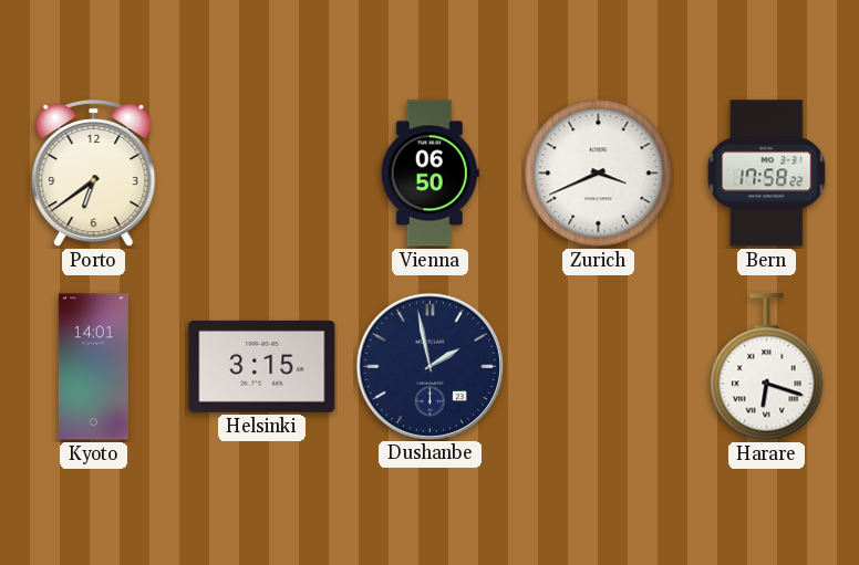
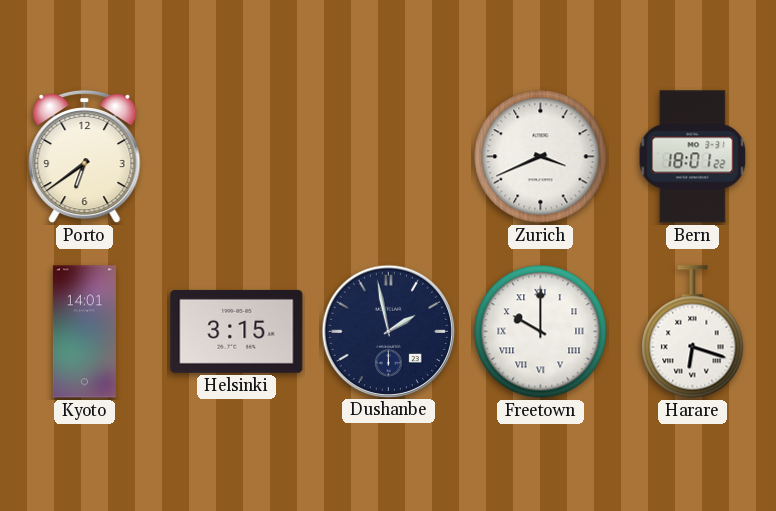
Vienna: 06:50 -> none
Bern: 17:58 -> 18:01
Freetown: none -> 10:00
